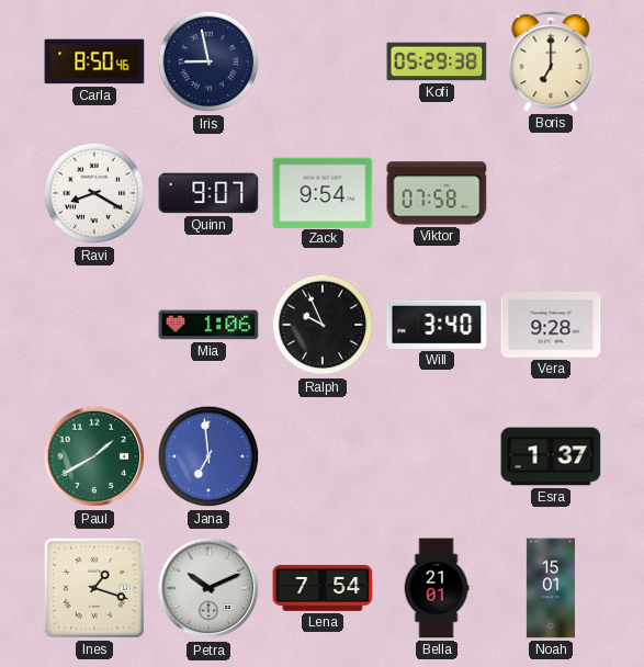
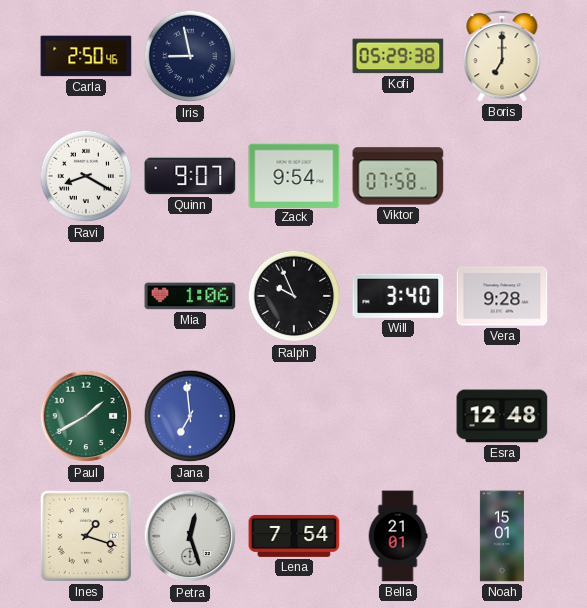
Carla: 8:50 -> 2:50
Esra: 1:37 -> 12:48
Petra: 10:11 -> 12:27
